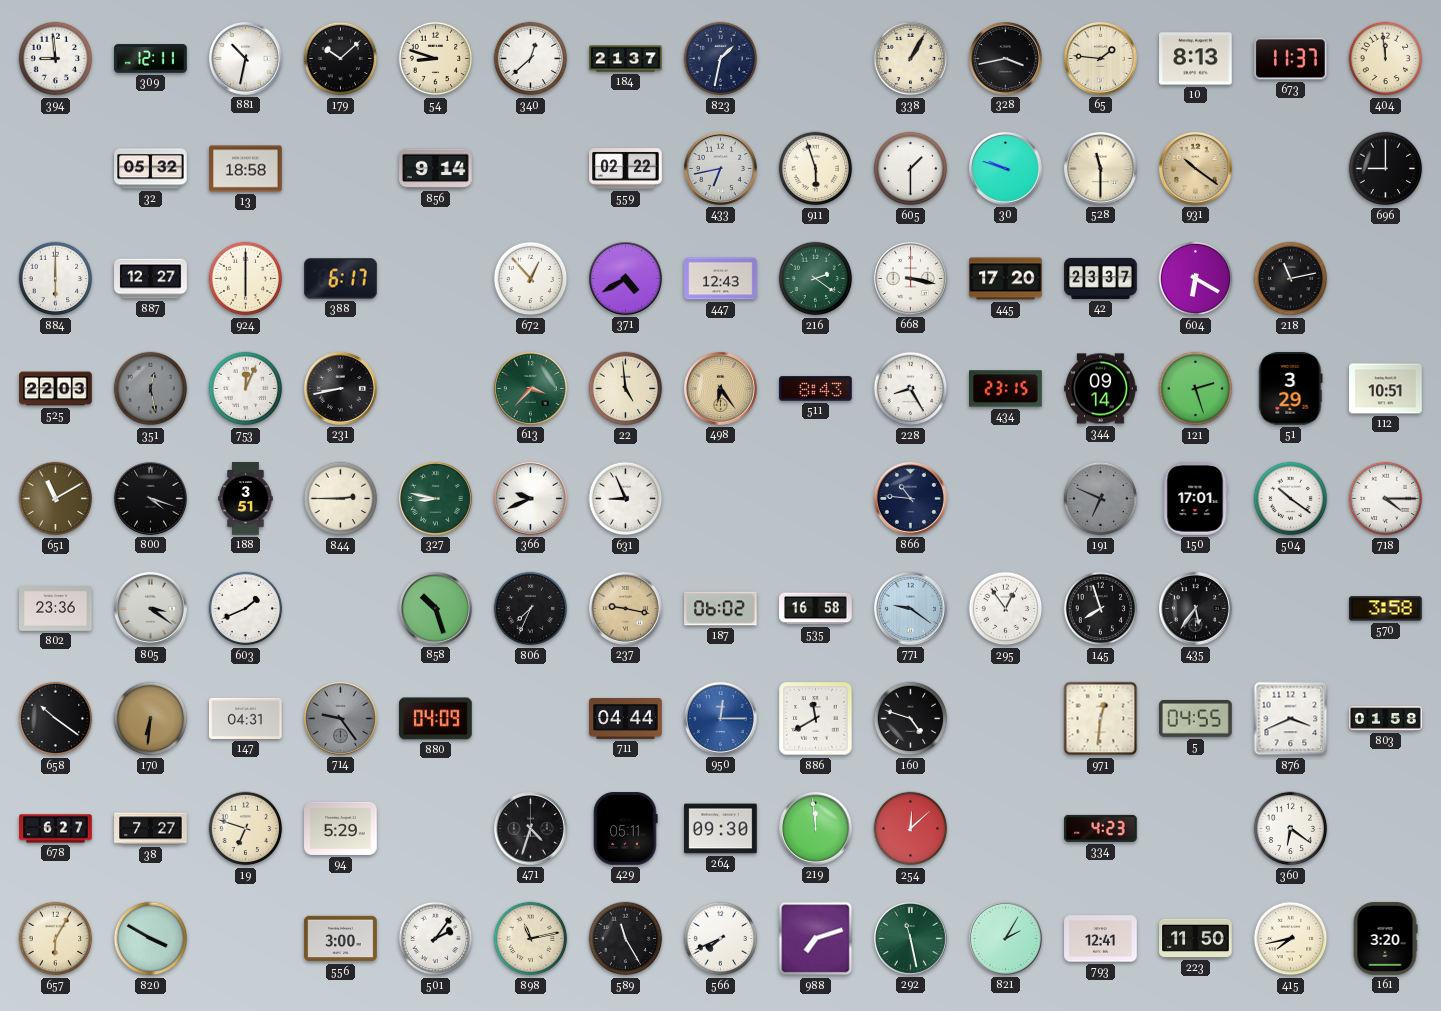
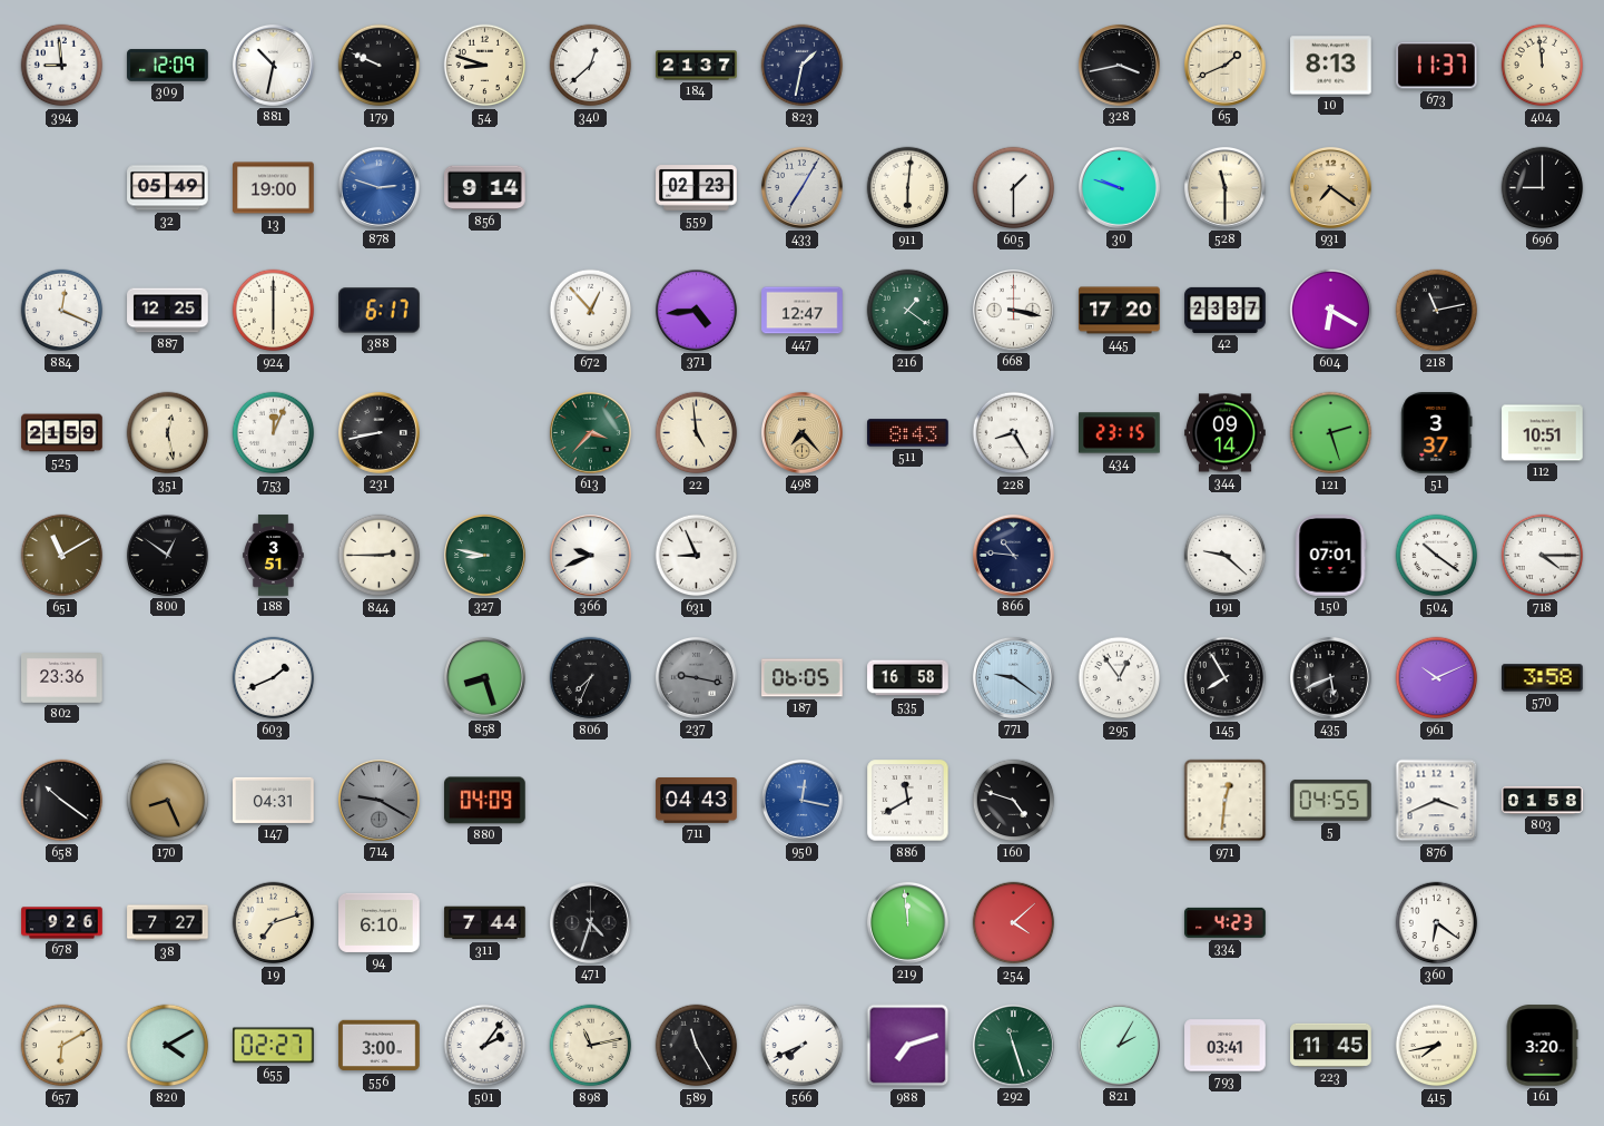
309: 12:11 -> 12:09
179: 10:08 -> 9:49
338: 1:05 -> none
65: 1:46 -> 1:41
32: 05:32 -> 05:49
13: 18:58 -> 19:00
878: none -> 2:48
559: 02:22 -> 02:23
433: 6:43 -> 7:05
911: 5:57 -> 6:01
931: 10:21 -> 7:21
884: 6:00 -> 12:19
887: 12:27 -> 12:25
371: 4:40 -> 4:44
447: 12:43 -> 12:47
216: 2:21 -> 1:21
525: 22:03 -> 21:59
351 dial: grey -> cream
498: 6:24 -> 7:23
51: 3:29 -> 3:37
800: 4:18 -> 12:51
191: 6:49 -> 9:22
191 dial: grey -> white
150: 17:01 -> 07:01
805: 3:21 -> none
858: 10:27 -> 8:27
237 dial: champagne -> grey
187: 06:02 -> 06:05
145: 7:57 -> 7:55
435: 5:36 -> 5:41
961: none -> 10:11
170: 6:31 -> 8:26
714: 9:24 -> 9:20
711: 04:44 -> 04:43
950: 12:15 -> 12:17
678: 6:27 -> 9:26
19: 6:48 -> 7:12
94: 5:29 -> 6:10
311: none -> 7:44
429: 05:11 -> none
264: 09:30 -> none
254: 12:08 -> 4:08
657: 6:05 -> 6:10
820: 3:50 -> 4:10
655: none -> 02:27
292: 11:28 -> 11:27
793: 12:41 -> 03:41
223: 11:50 -> 11:45
